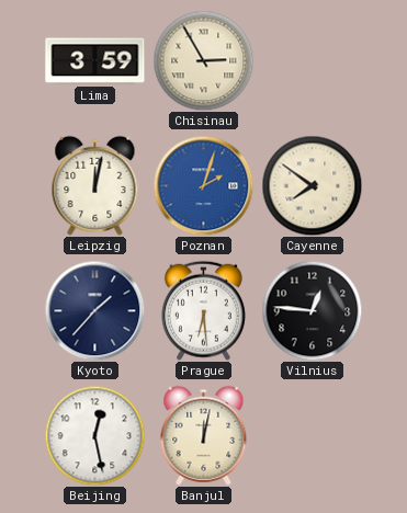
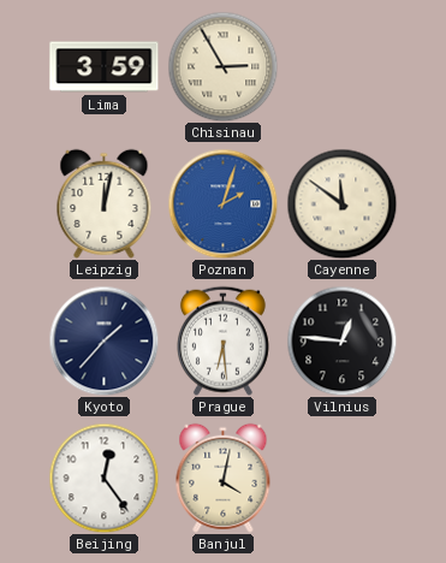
Cayenne: 7:51 -> 11:51
Beijing: 12:28 -> 12:24
Banjul: 12:02 -> 4:02
